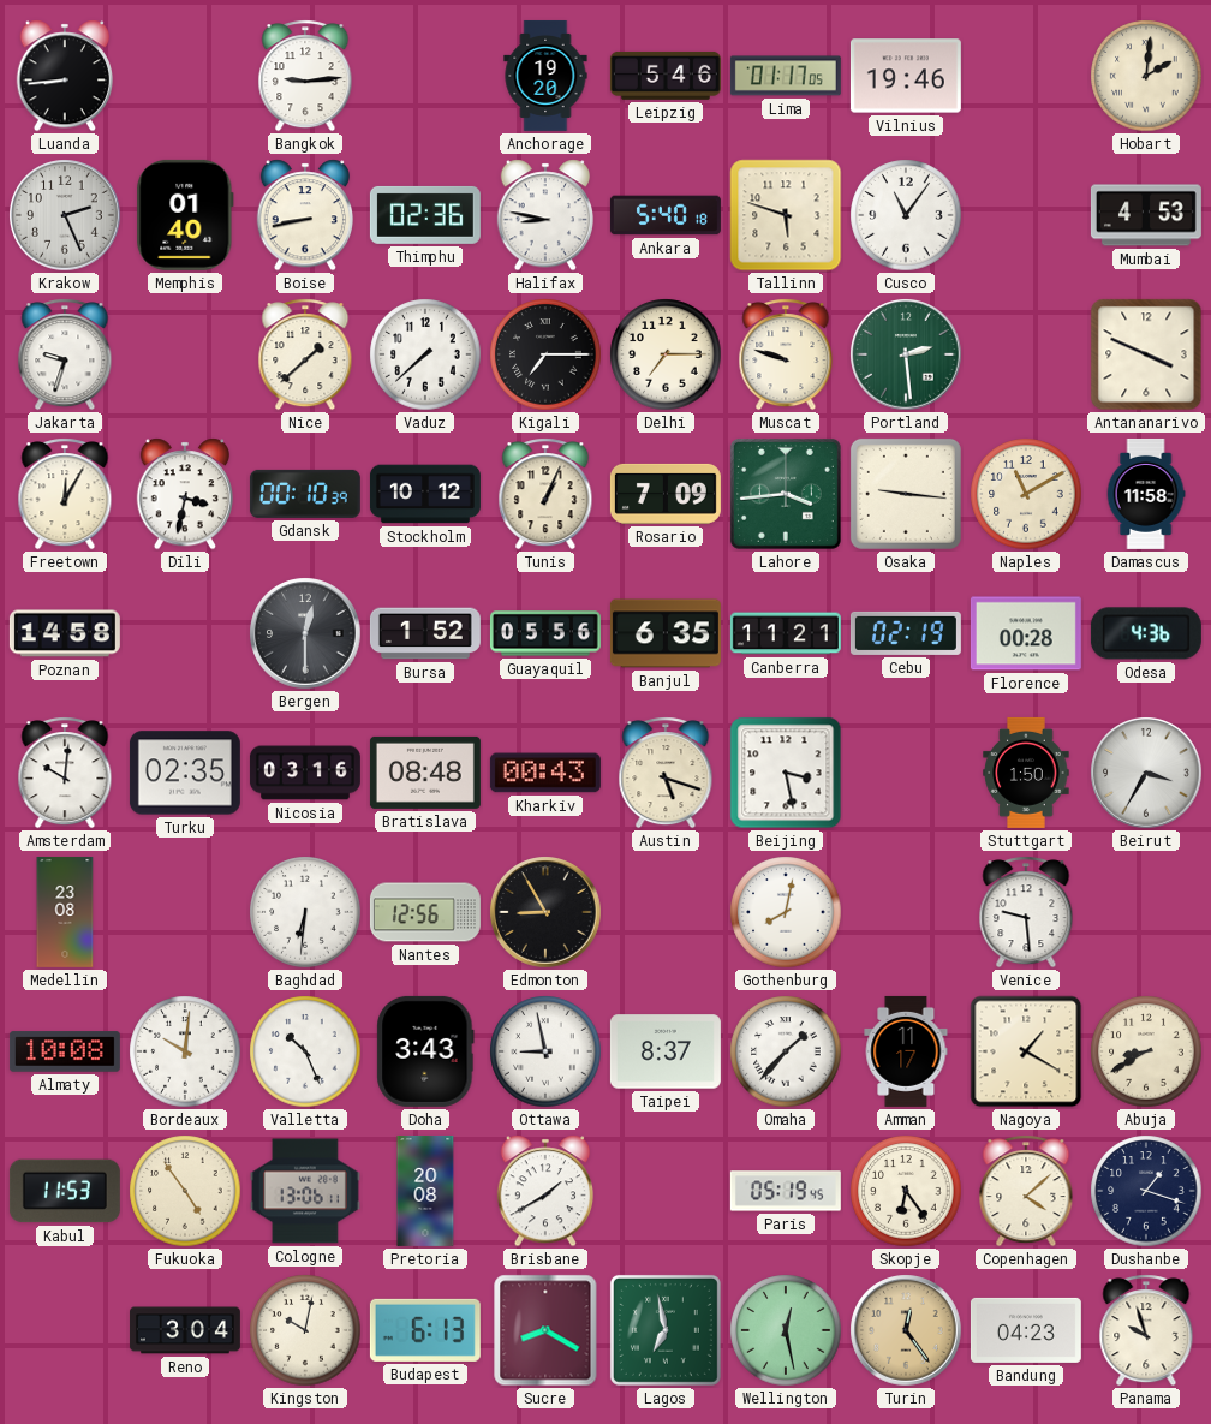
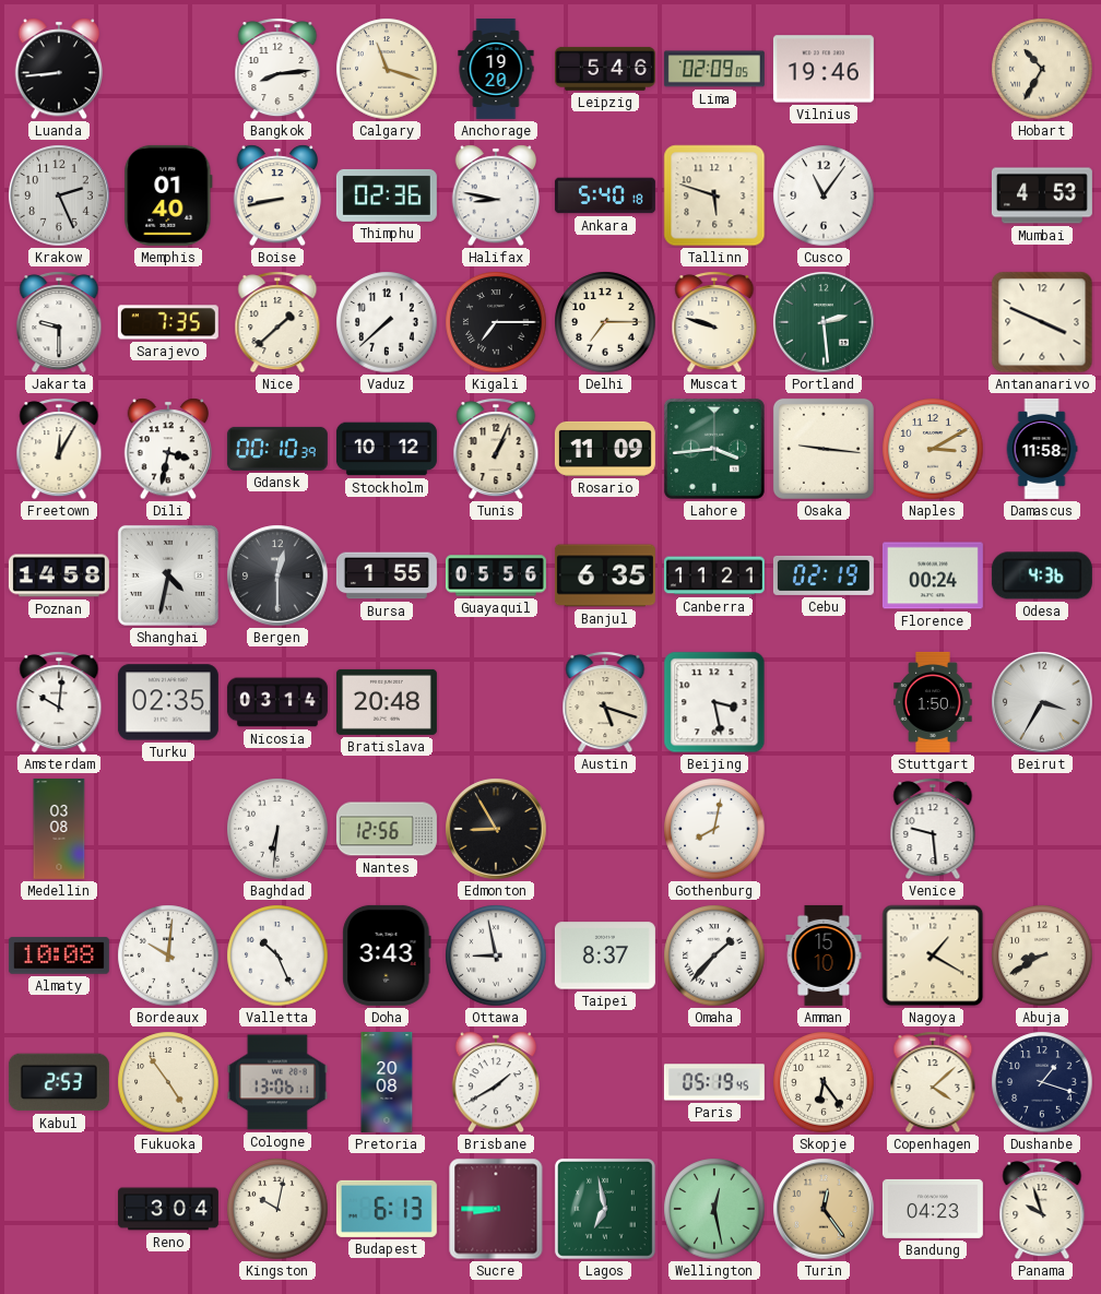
Bangkok: 9:14 -> 8:14
Calgary: none -> 11:18
Lima: 01:17 -> 02:09
Hobart: 2:01 -> 10:35
Jakarta: 9:33 -> 9:30
Sarajevo: none -> 7:35
Rosario: 7:09 -> 11:09
Naples: 11:10 -> 3:10
Shanghai: none -> 4:32
Bursa: 1:52 -> 1:55
Florence: 00:28 -> 00:24
Nicosia: 03:16 -> 03:14
Bratislava: 08:48 -> 20:48
Kharkiv: 00:43 -> none
Medellin: 23:08 -> 03:08
Amman: 11:17 -> 15:10
Kabul: 11:53 -> 2:53
Sucre: 8:20 -> 8:45
